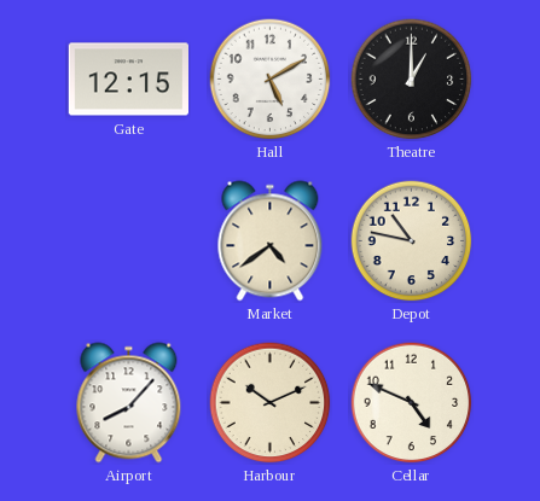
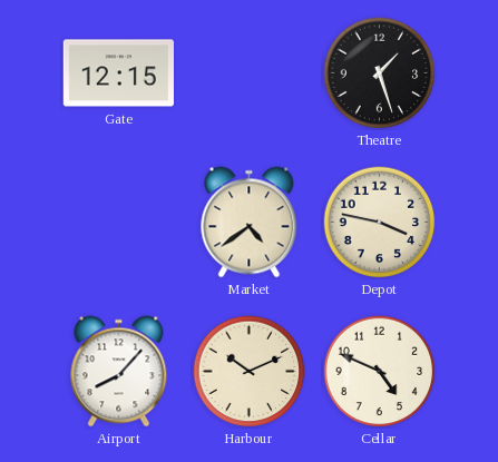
Hall: 5:10 -> none
Theatre: 1:00 -> 1:27
Depot: 10:47 -> 3:47
